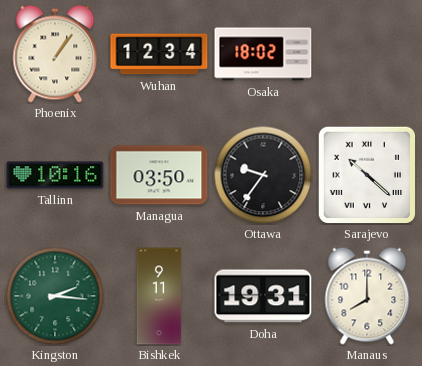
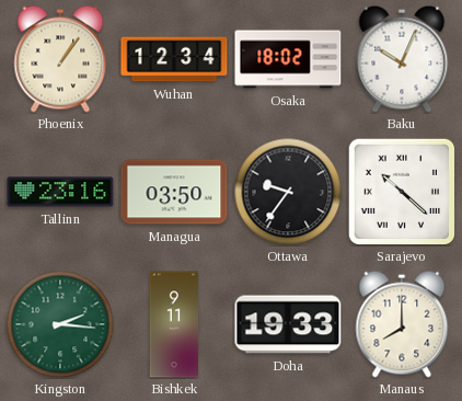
Baku: none -> 10:04
Tallinn: 10:16 -> 23:16
Doha: 19:31 -> 19:33
